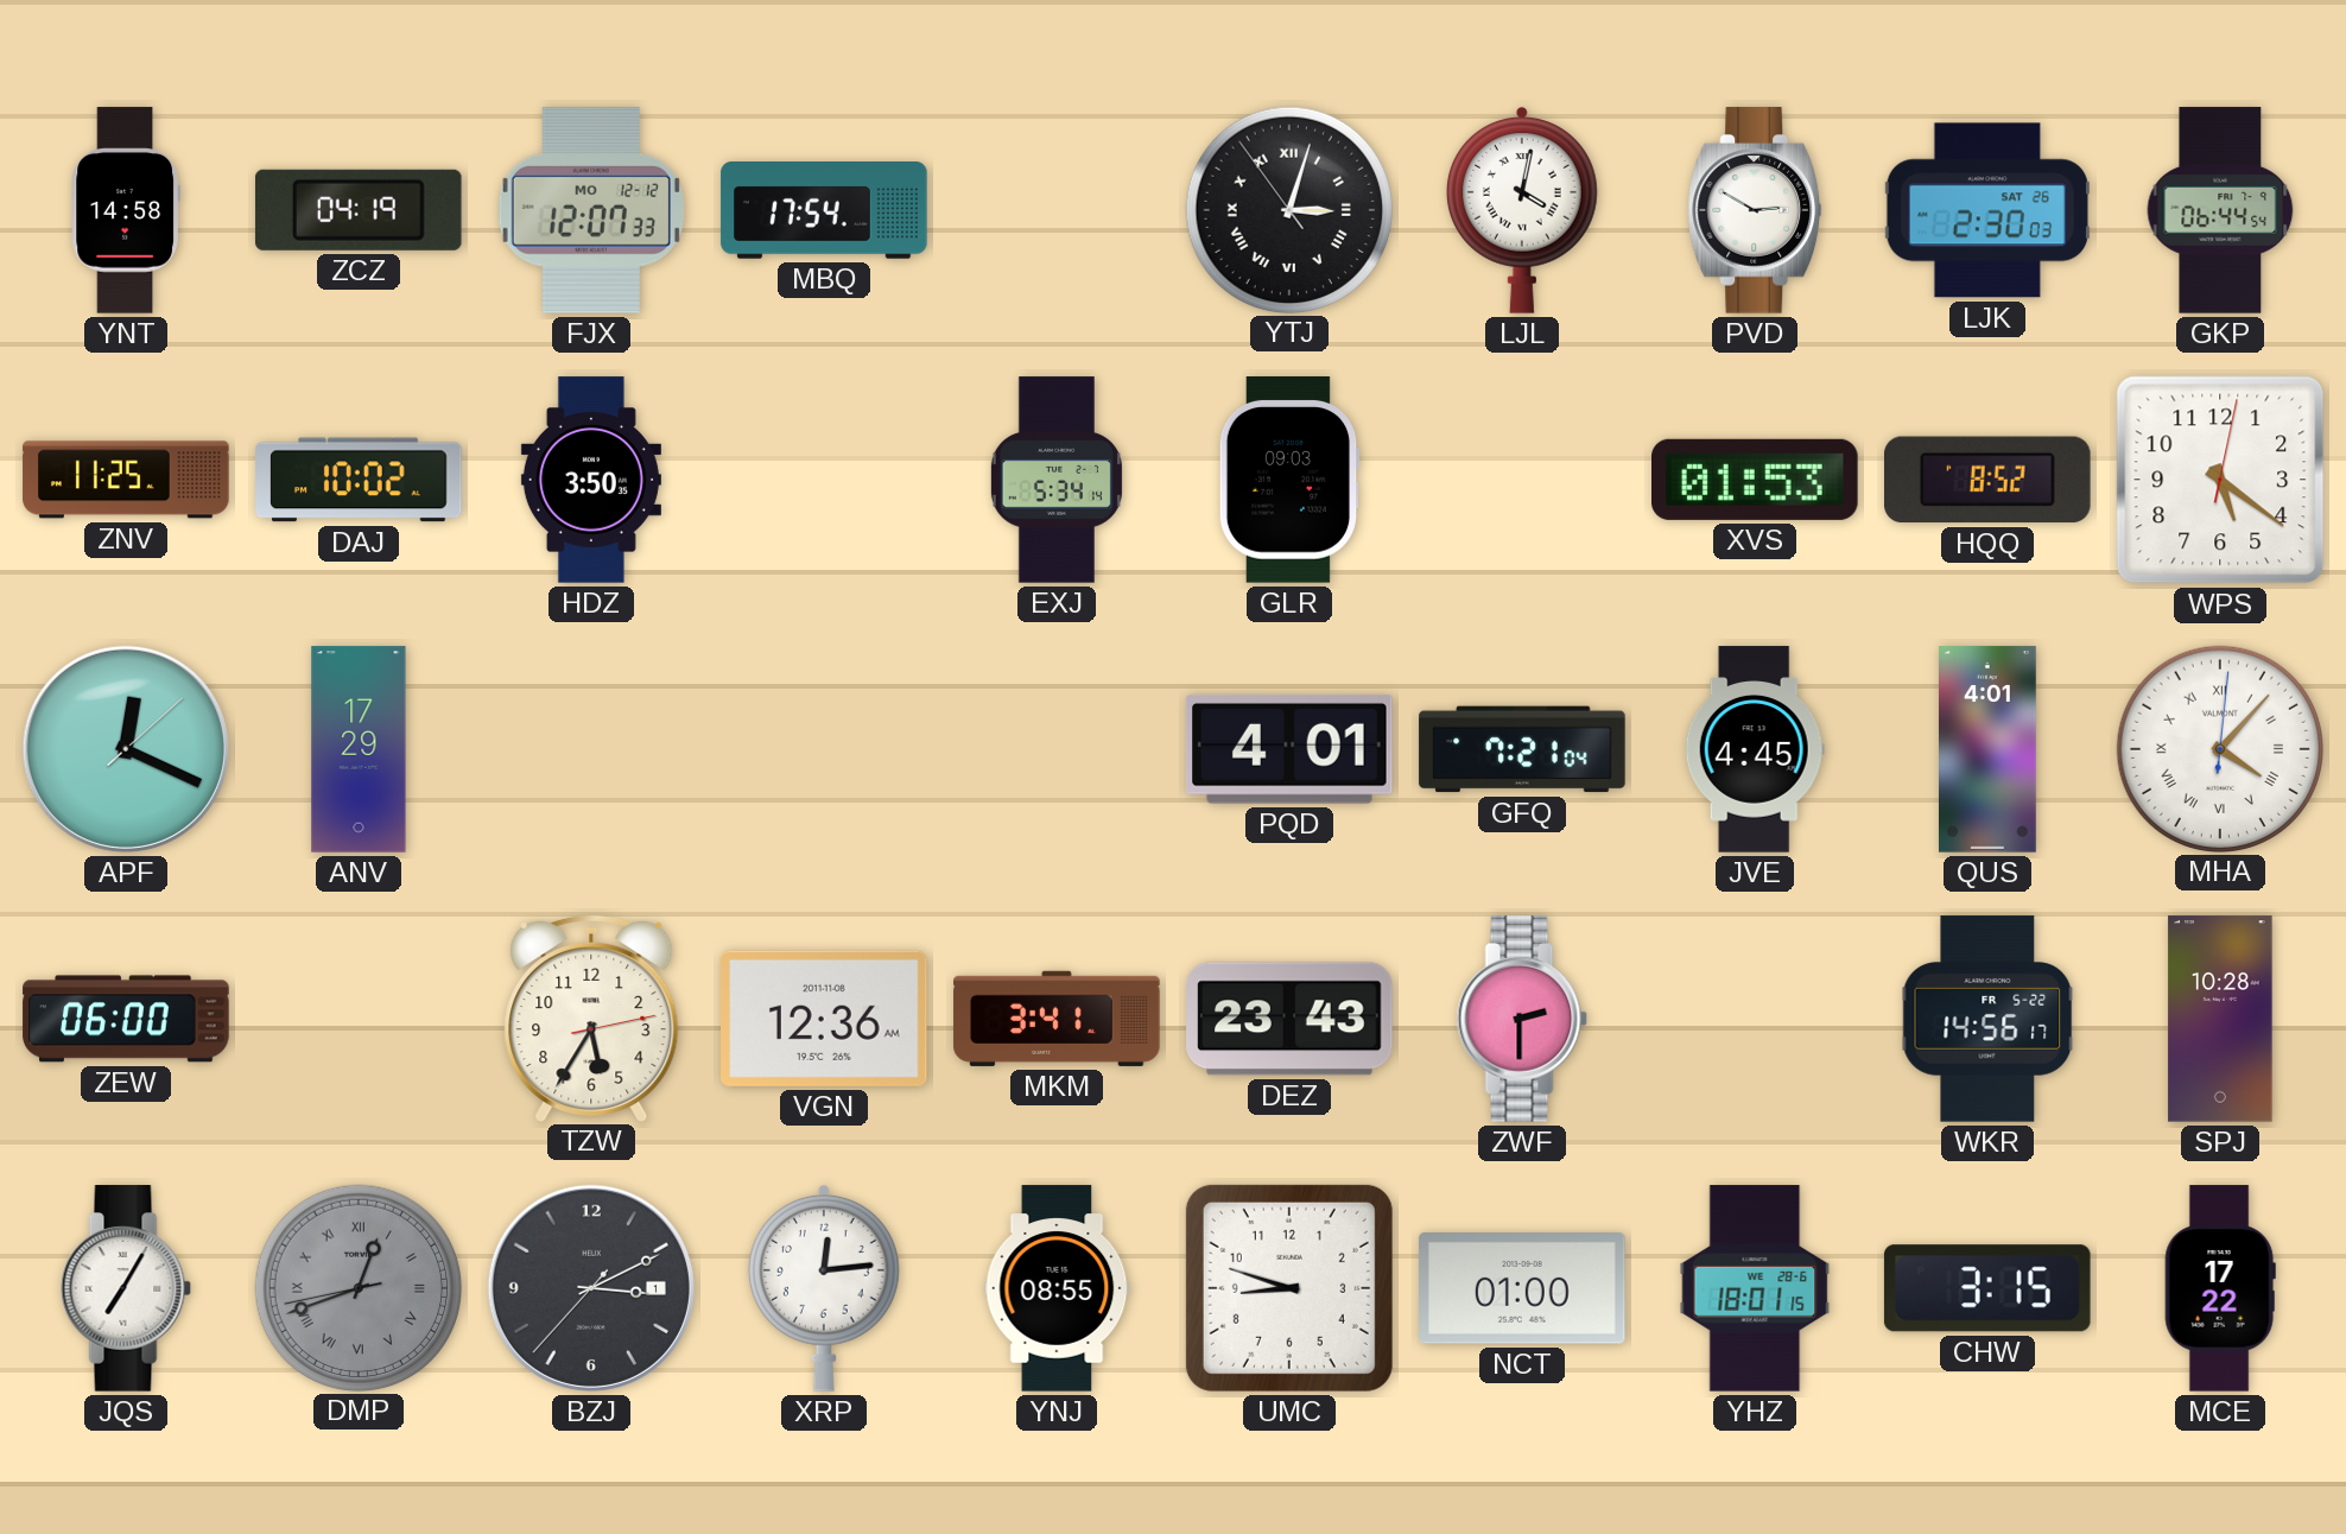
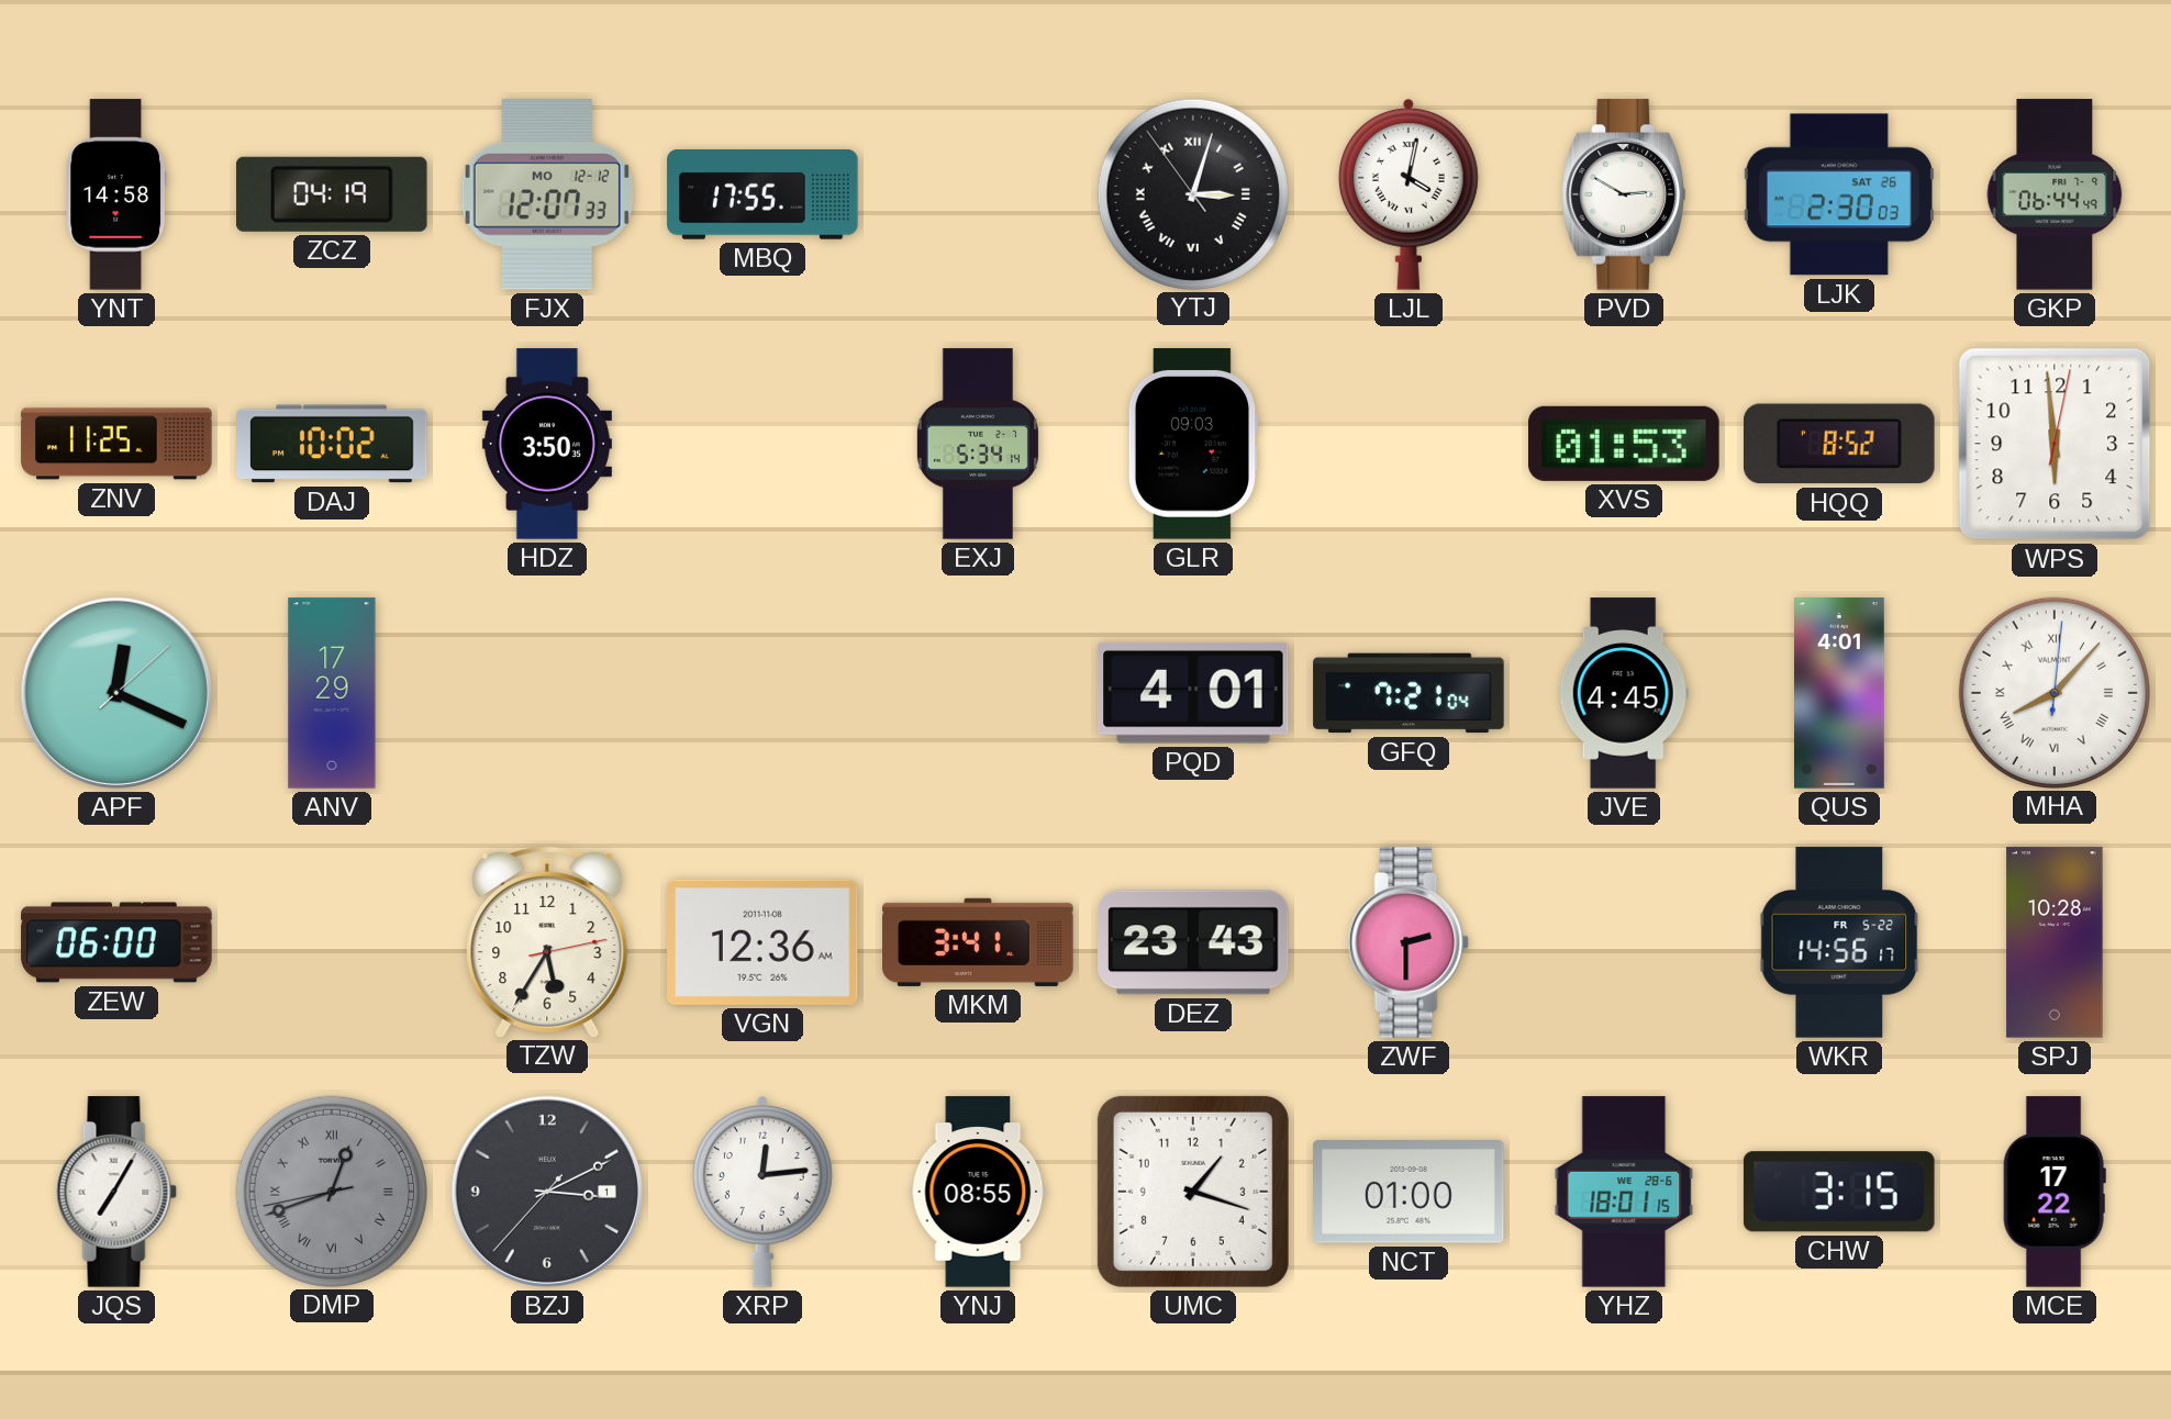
MBQ: 17:54 -> 17:55
GKP: 06:44:54 -> 06:44:49
WPS: 5:21 -> 5:59
MHA: 4:07 -> 8:07
UMC: 8:48 -> 1:18
